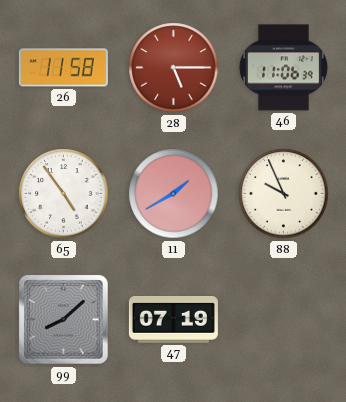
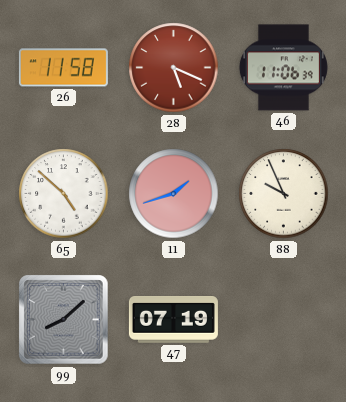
28: 5:15 -> 5:19
65: 4:54 -> 4:52
11: 1:40 -> 1:42
